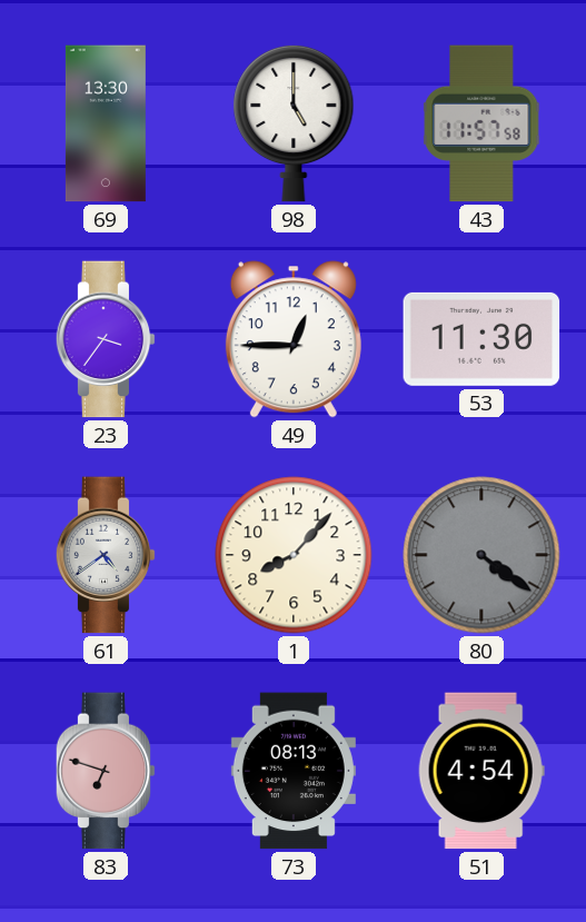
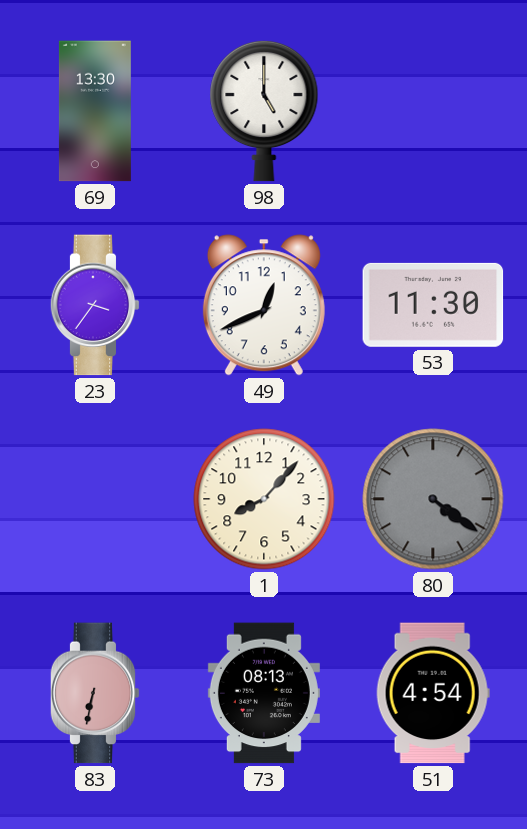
43: 11:57 -> none
49: 12:45 -> 12:41
61: 4:39 -> none
83: 6:48 -> 6:32
